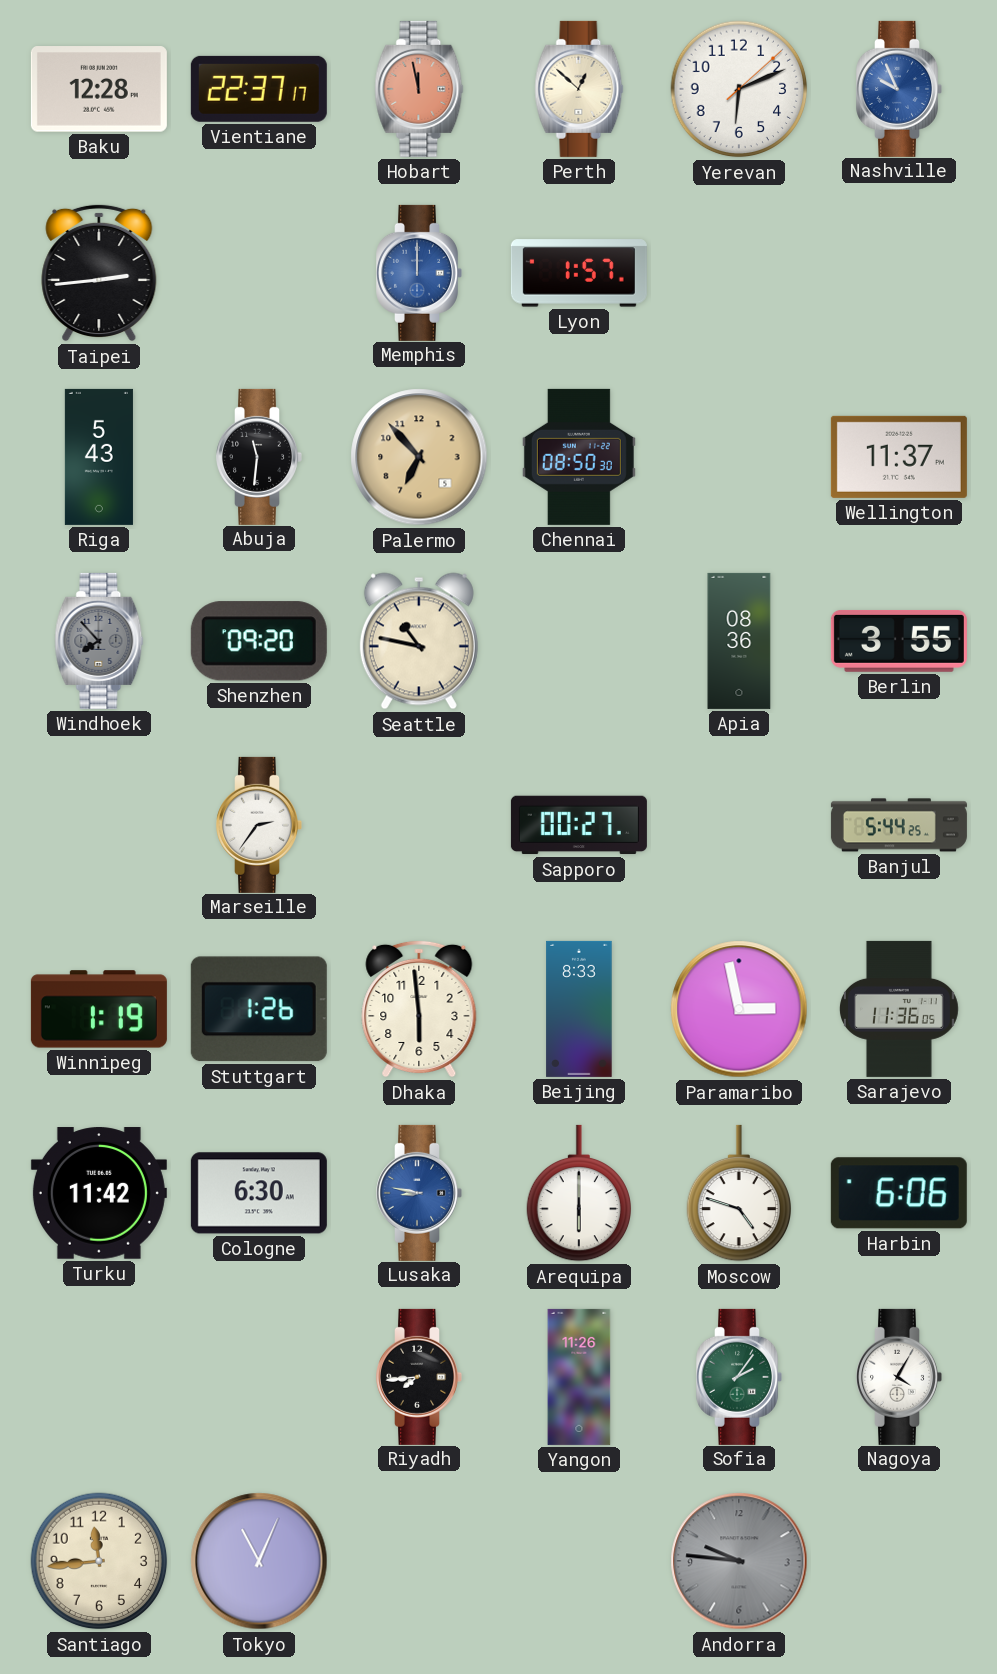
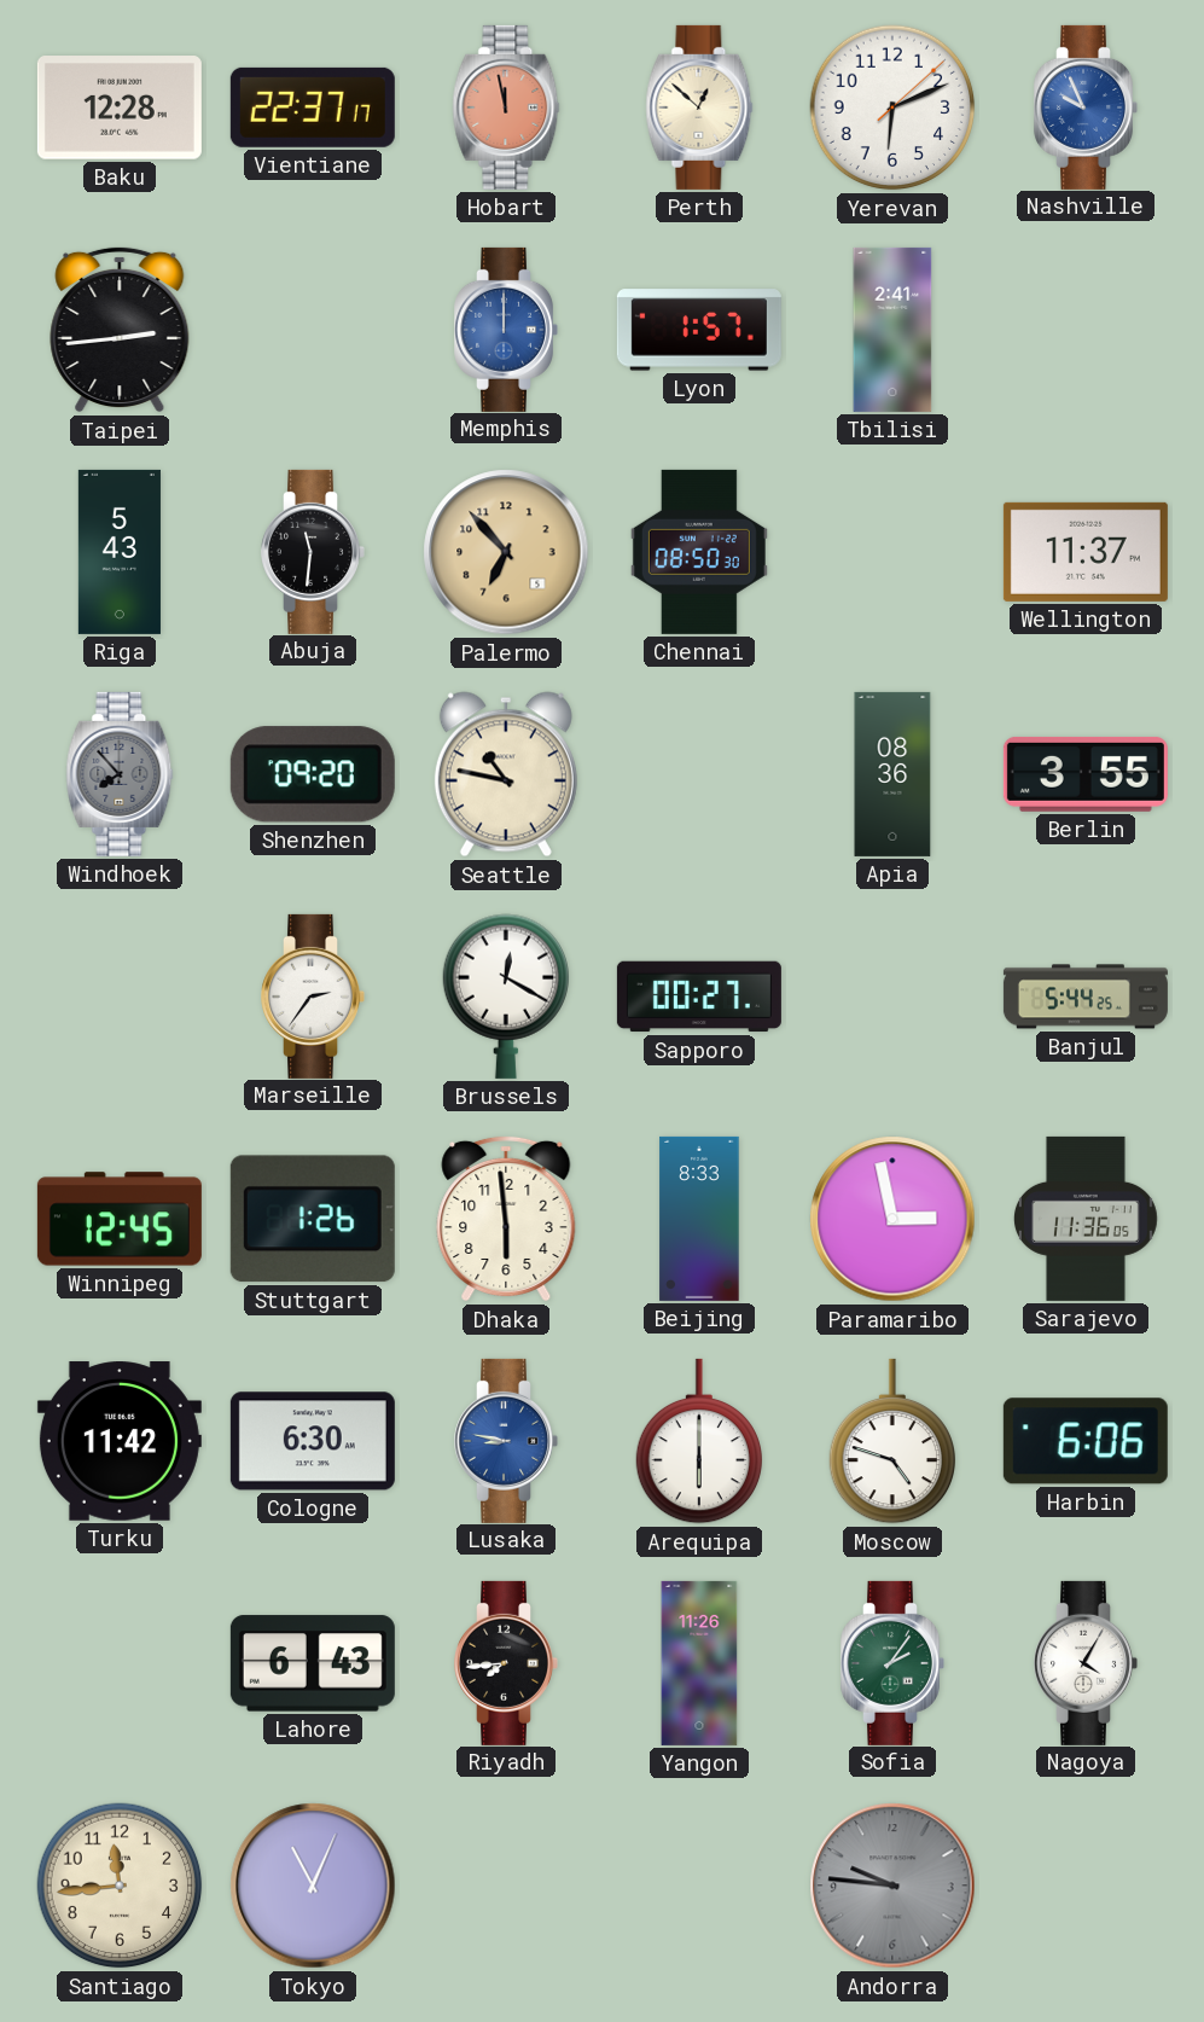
Tbilisi: none -> 2:41
Brussels: none -> 12:20
Winnipeg: 1:19 -> 12:45
Lahore: none -> 6:43
